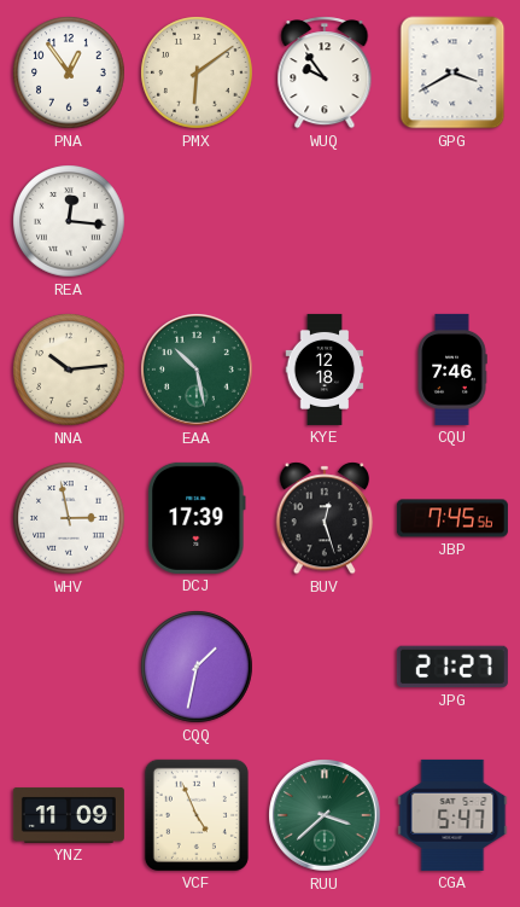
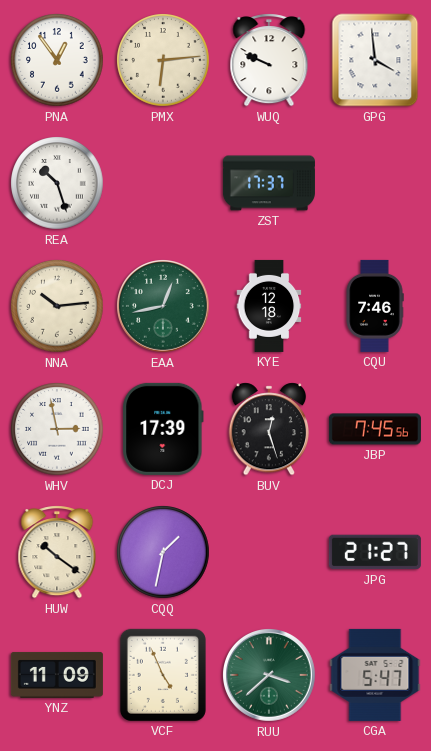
PMX: 6:09 -> 6:14
WUQ: 9:54 -> 9:49
GPG: 3:40 -> 3:59
REA: 12:16 -> 10:27
ZST: none -> 17:37
EAA: 10:28 -> 12:43
HUW: none -> 10:21
